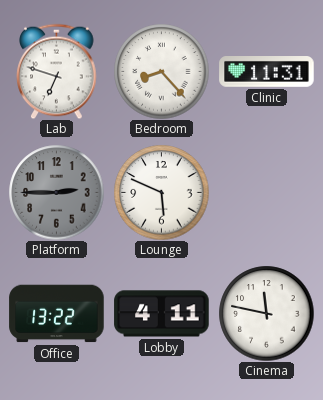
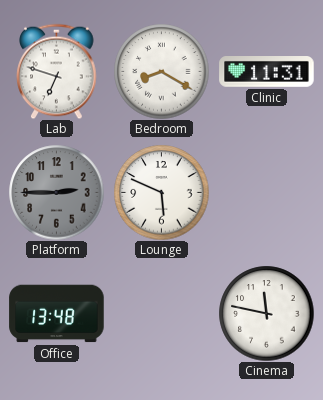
Bedroom: 8:23 -> 8:20
Office: 13:22 -> 13:48
Lobby: 4:11 -> none
